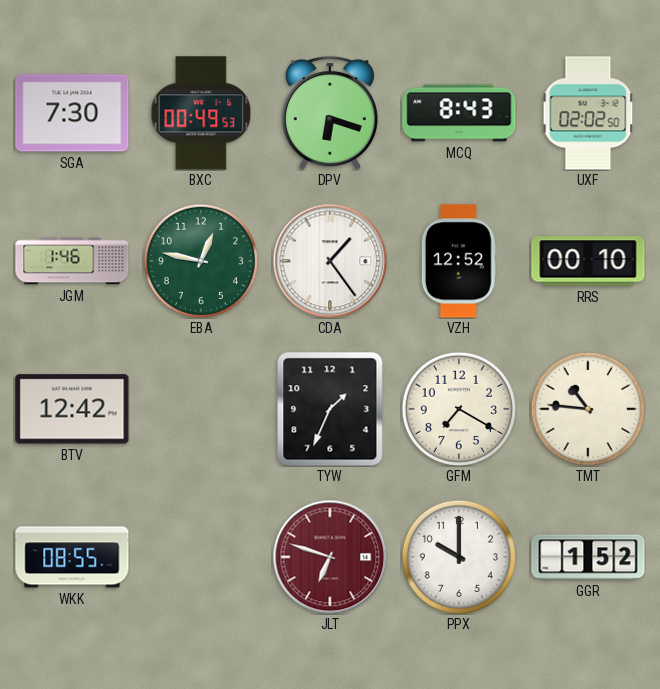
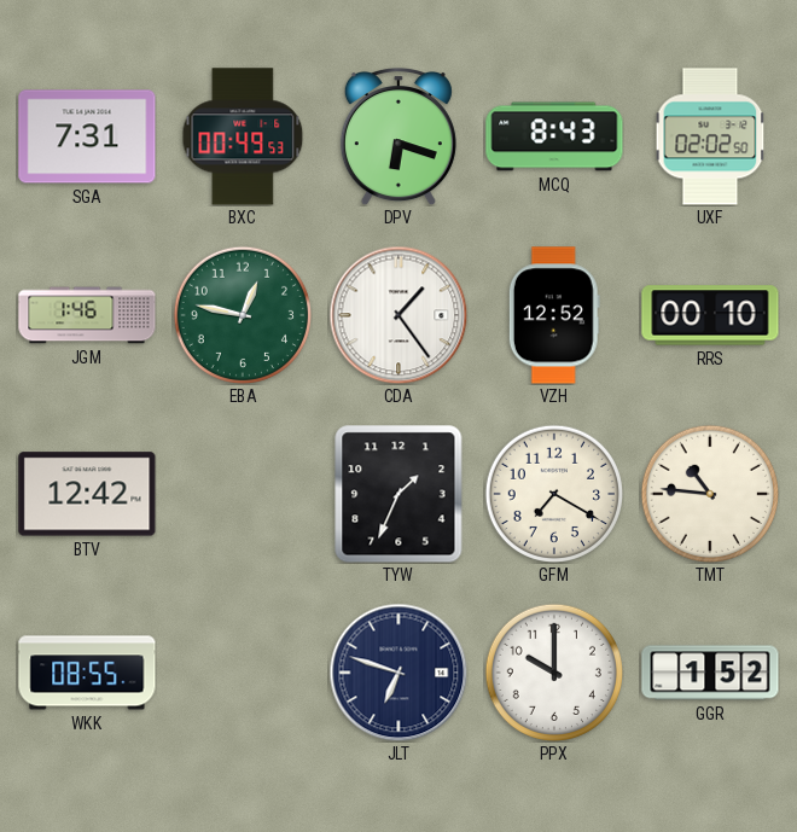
SGA: 7:30 -> 7:31
JLT dial: burgundy -> navy
